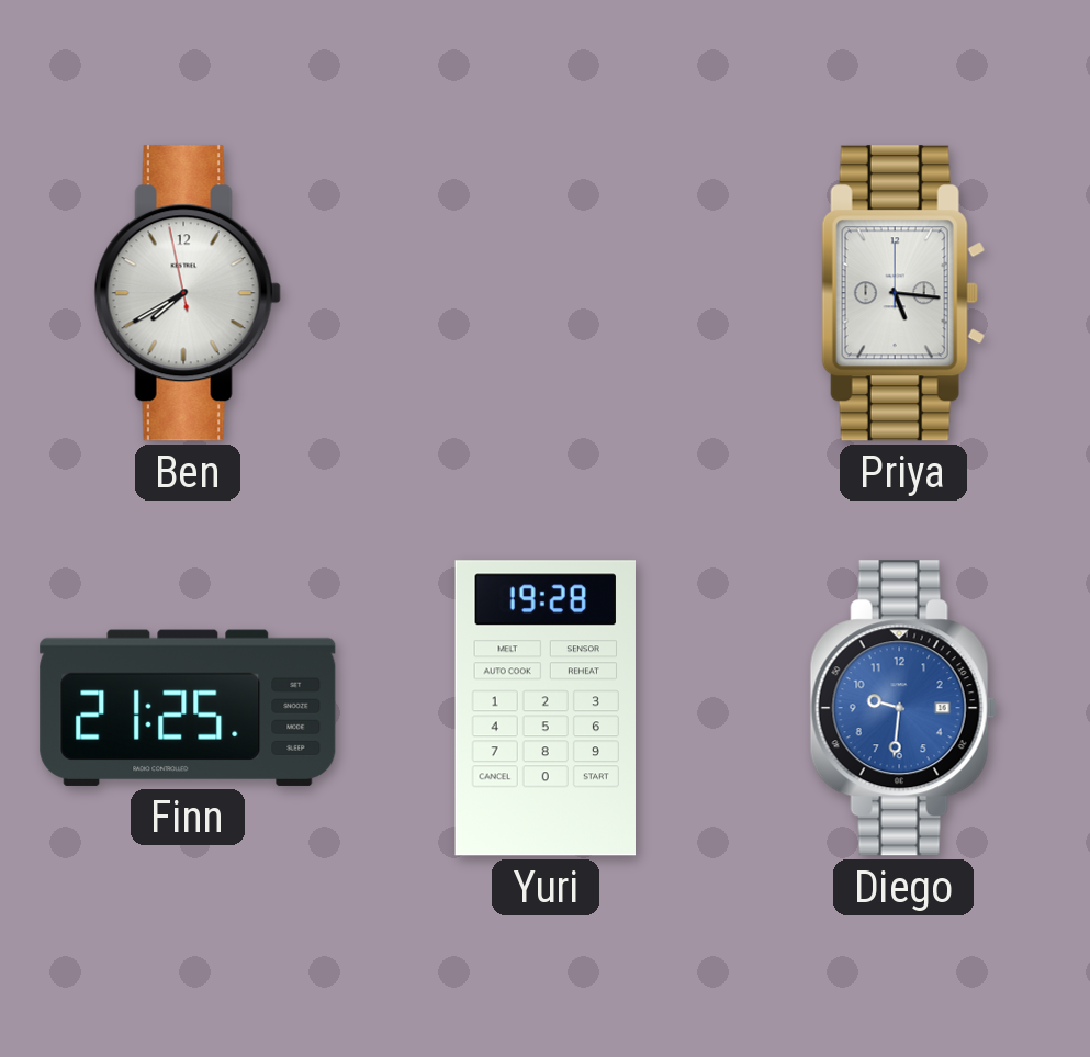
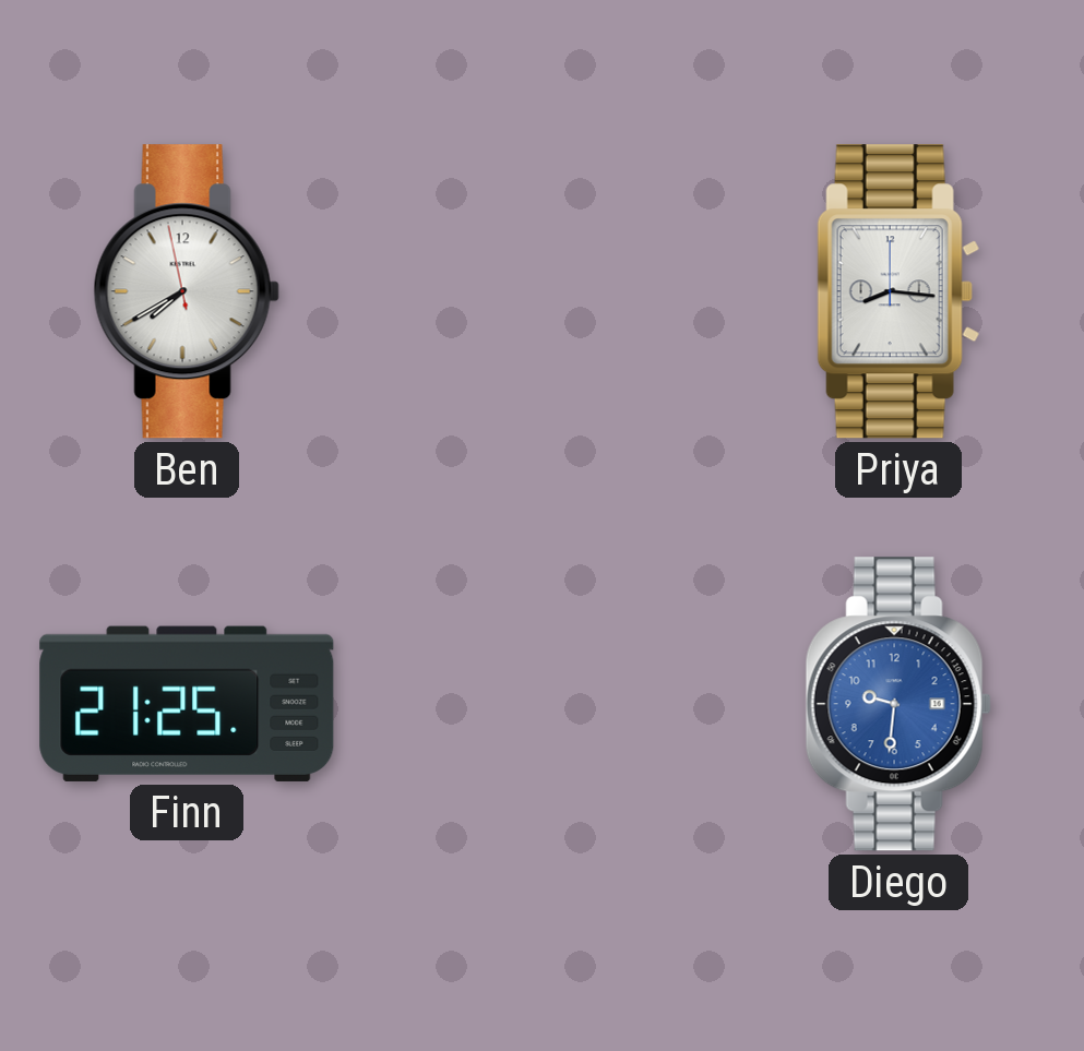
Priya: 5:16 -> 8:16
Yuri: 19:28 -> none
